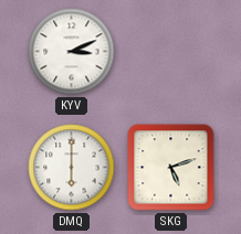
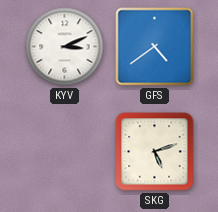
GFS: none -> 4:39
DMQ: 6:00 -> none
